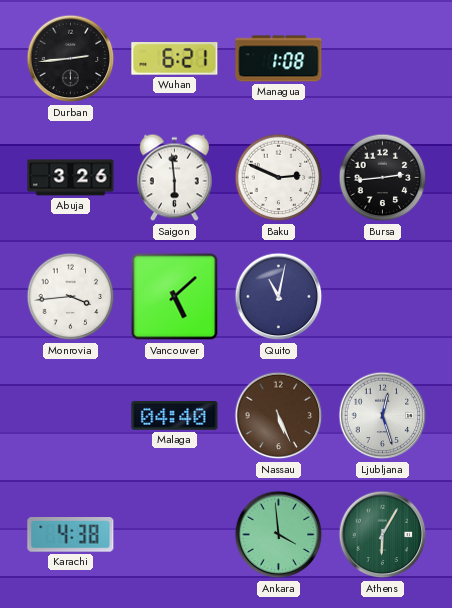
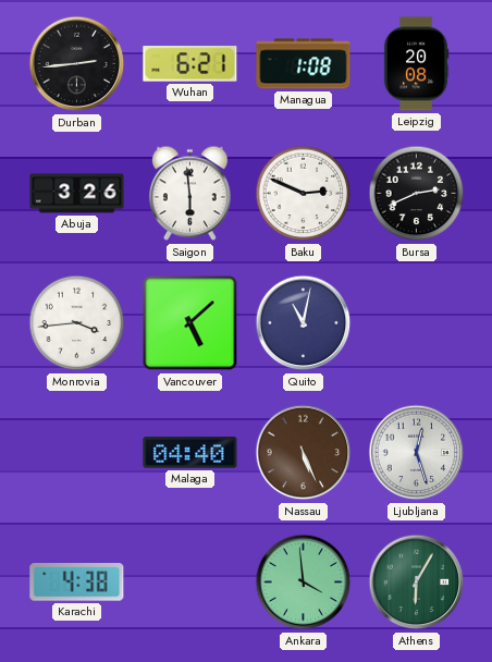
Leipzig: none -> 20:08
Bursa: 2:44 -> 2:41
